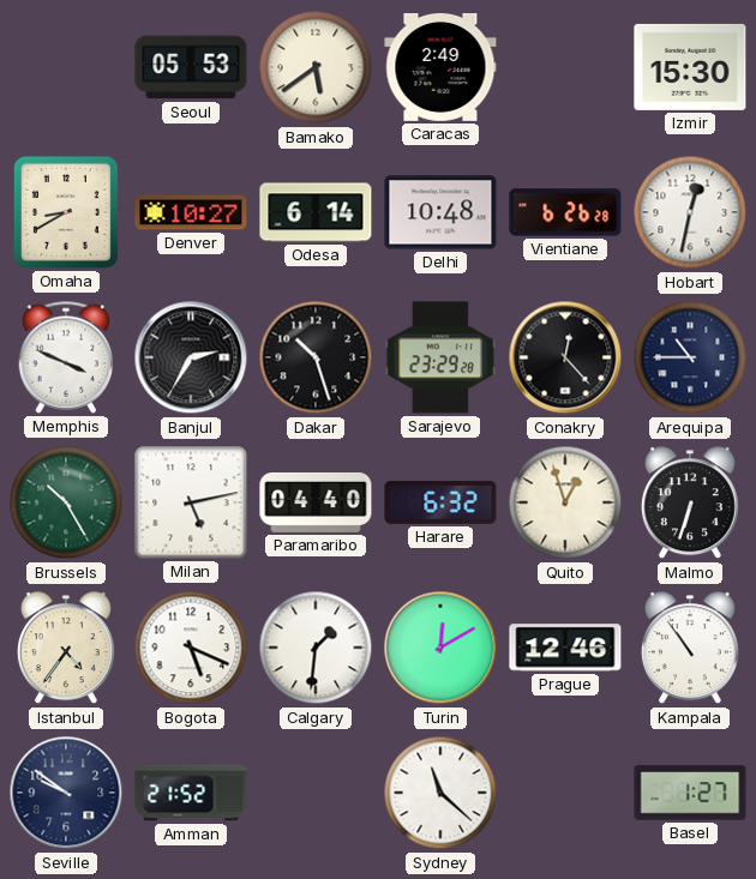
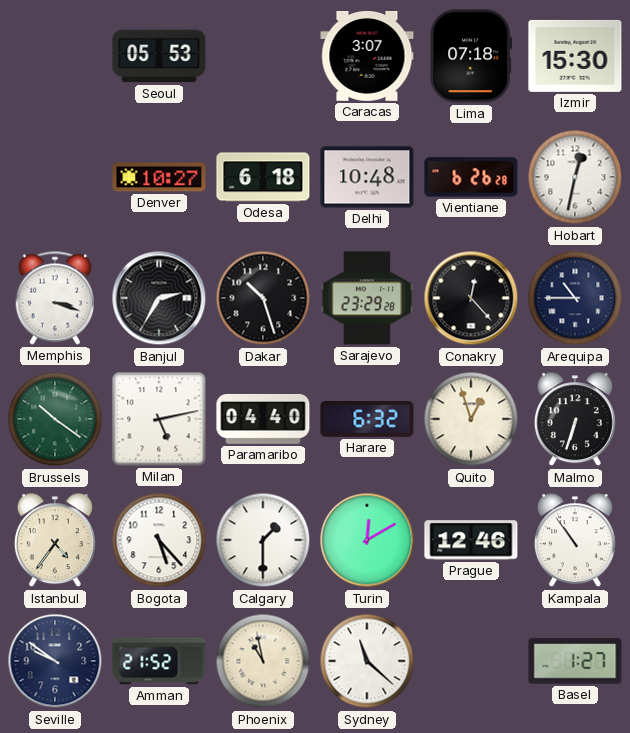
Bamako: 5:39 -> none
Caracas: 2:49 -> 3:07
Lima: none -> 07:18
Omaha: 8:40 -> none
Odesa: 6:14 -> 6:18
Memphis: 3:49 -> 3:18
Brussels: 10:25 -> 10:21
Bogota: 5:19 -> 5:23
Calgary: 1:31 -> 1:30
Phoenix: none -> 10:58
